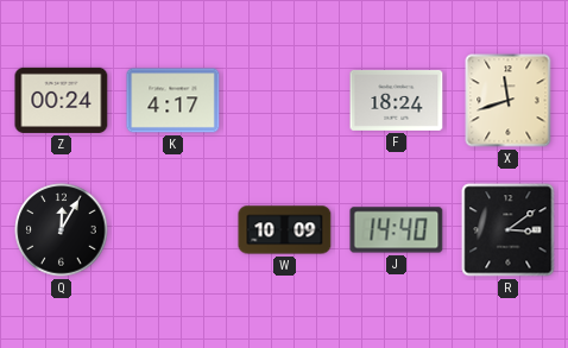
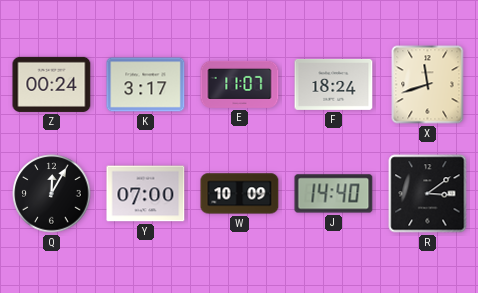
K: 4:17 -> 3:17
E: none -> 11:07
Y: none -> 07:00
